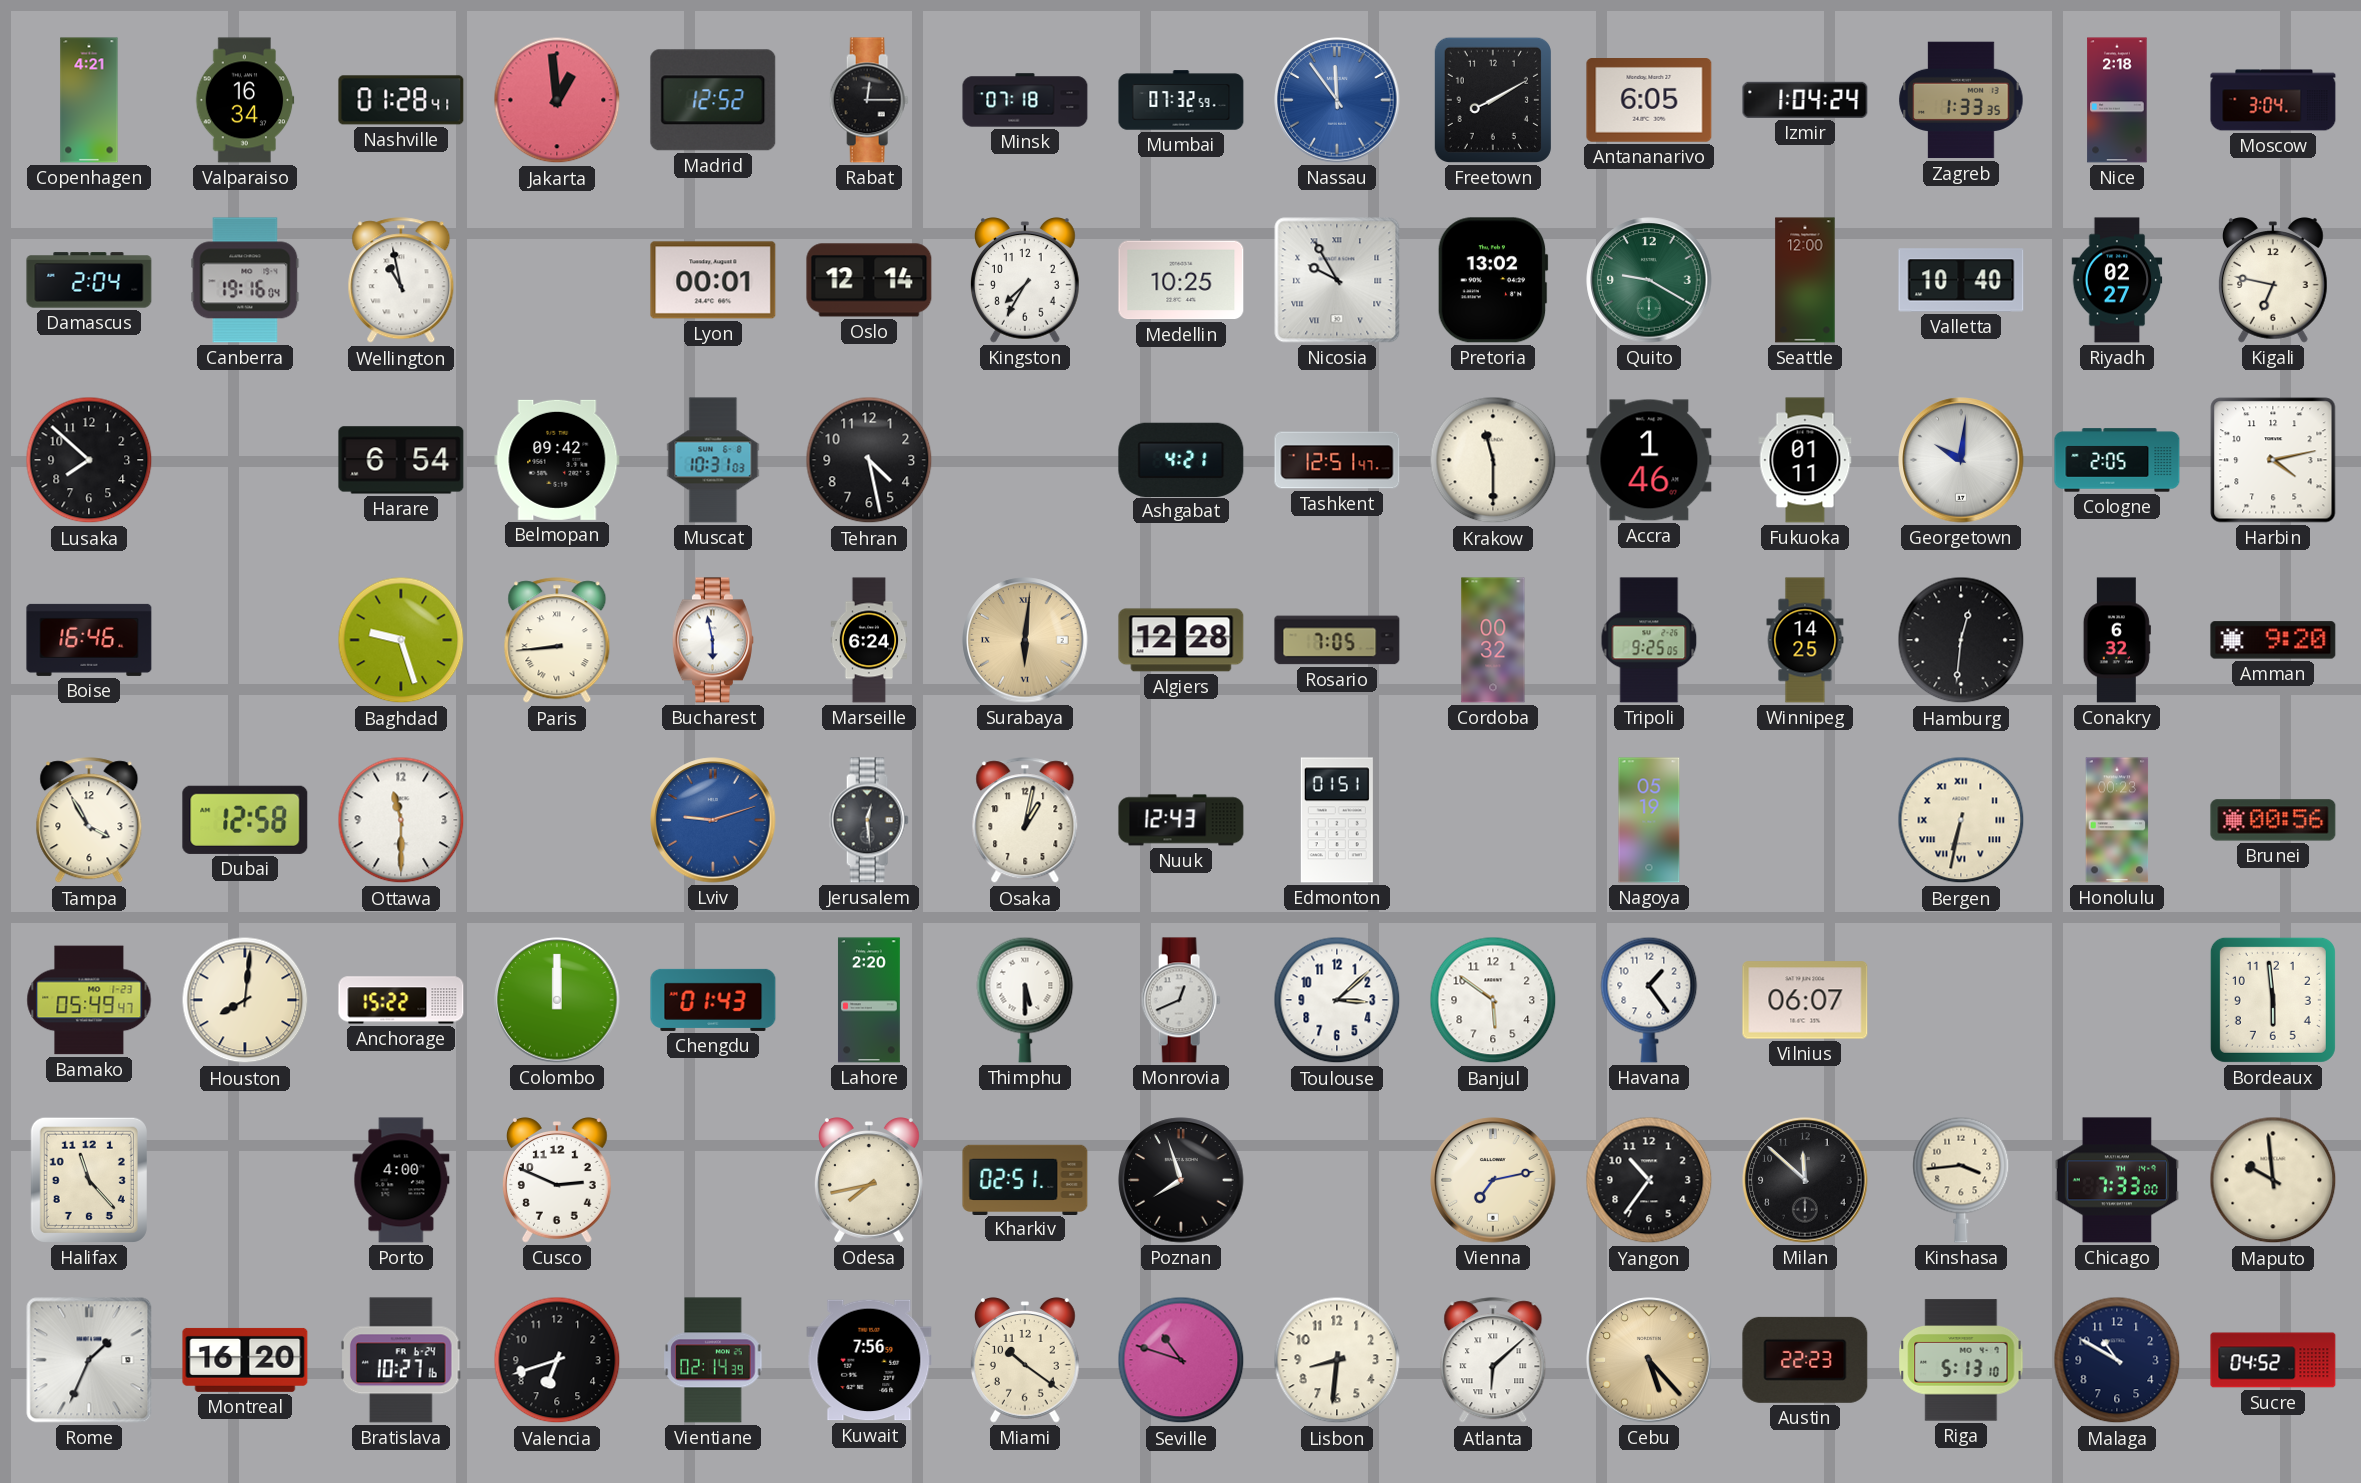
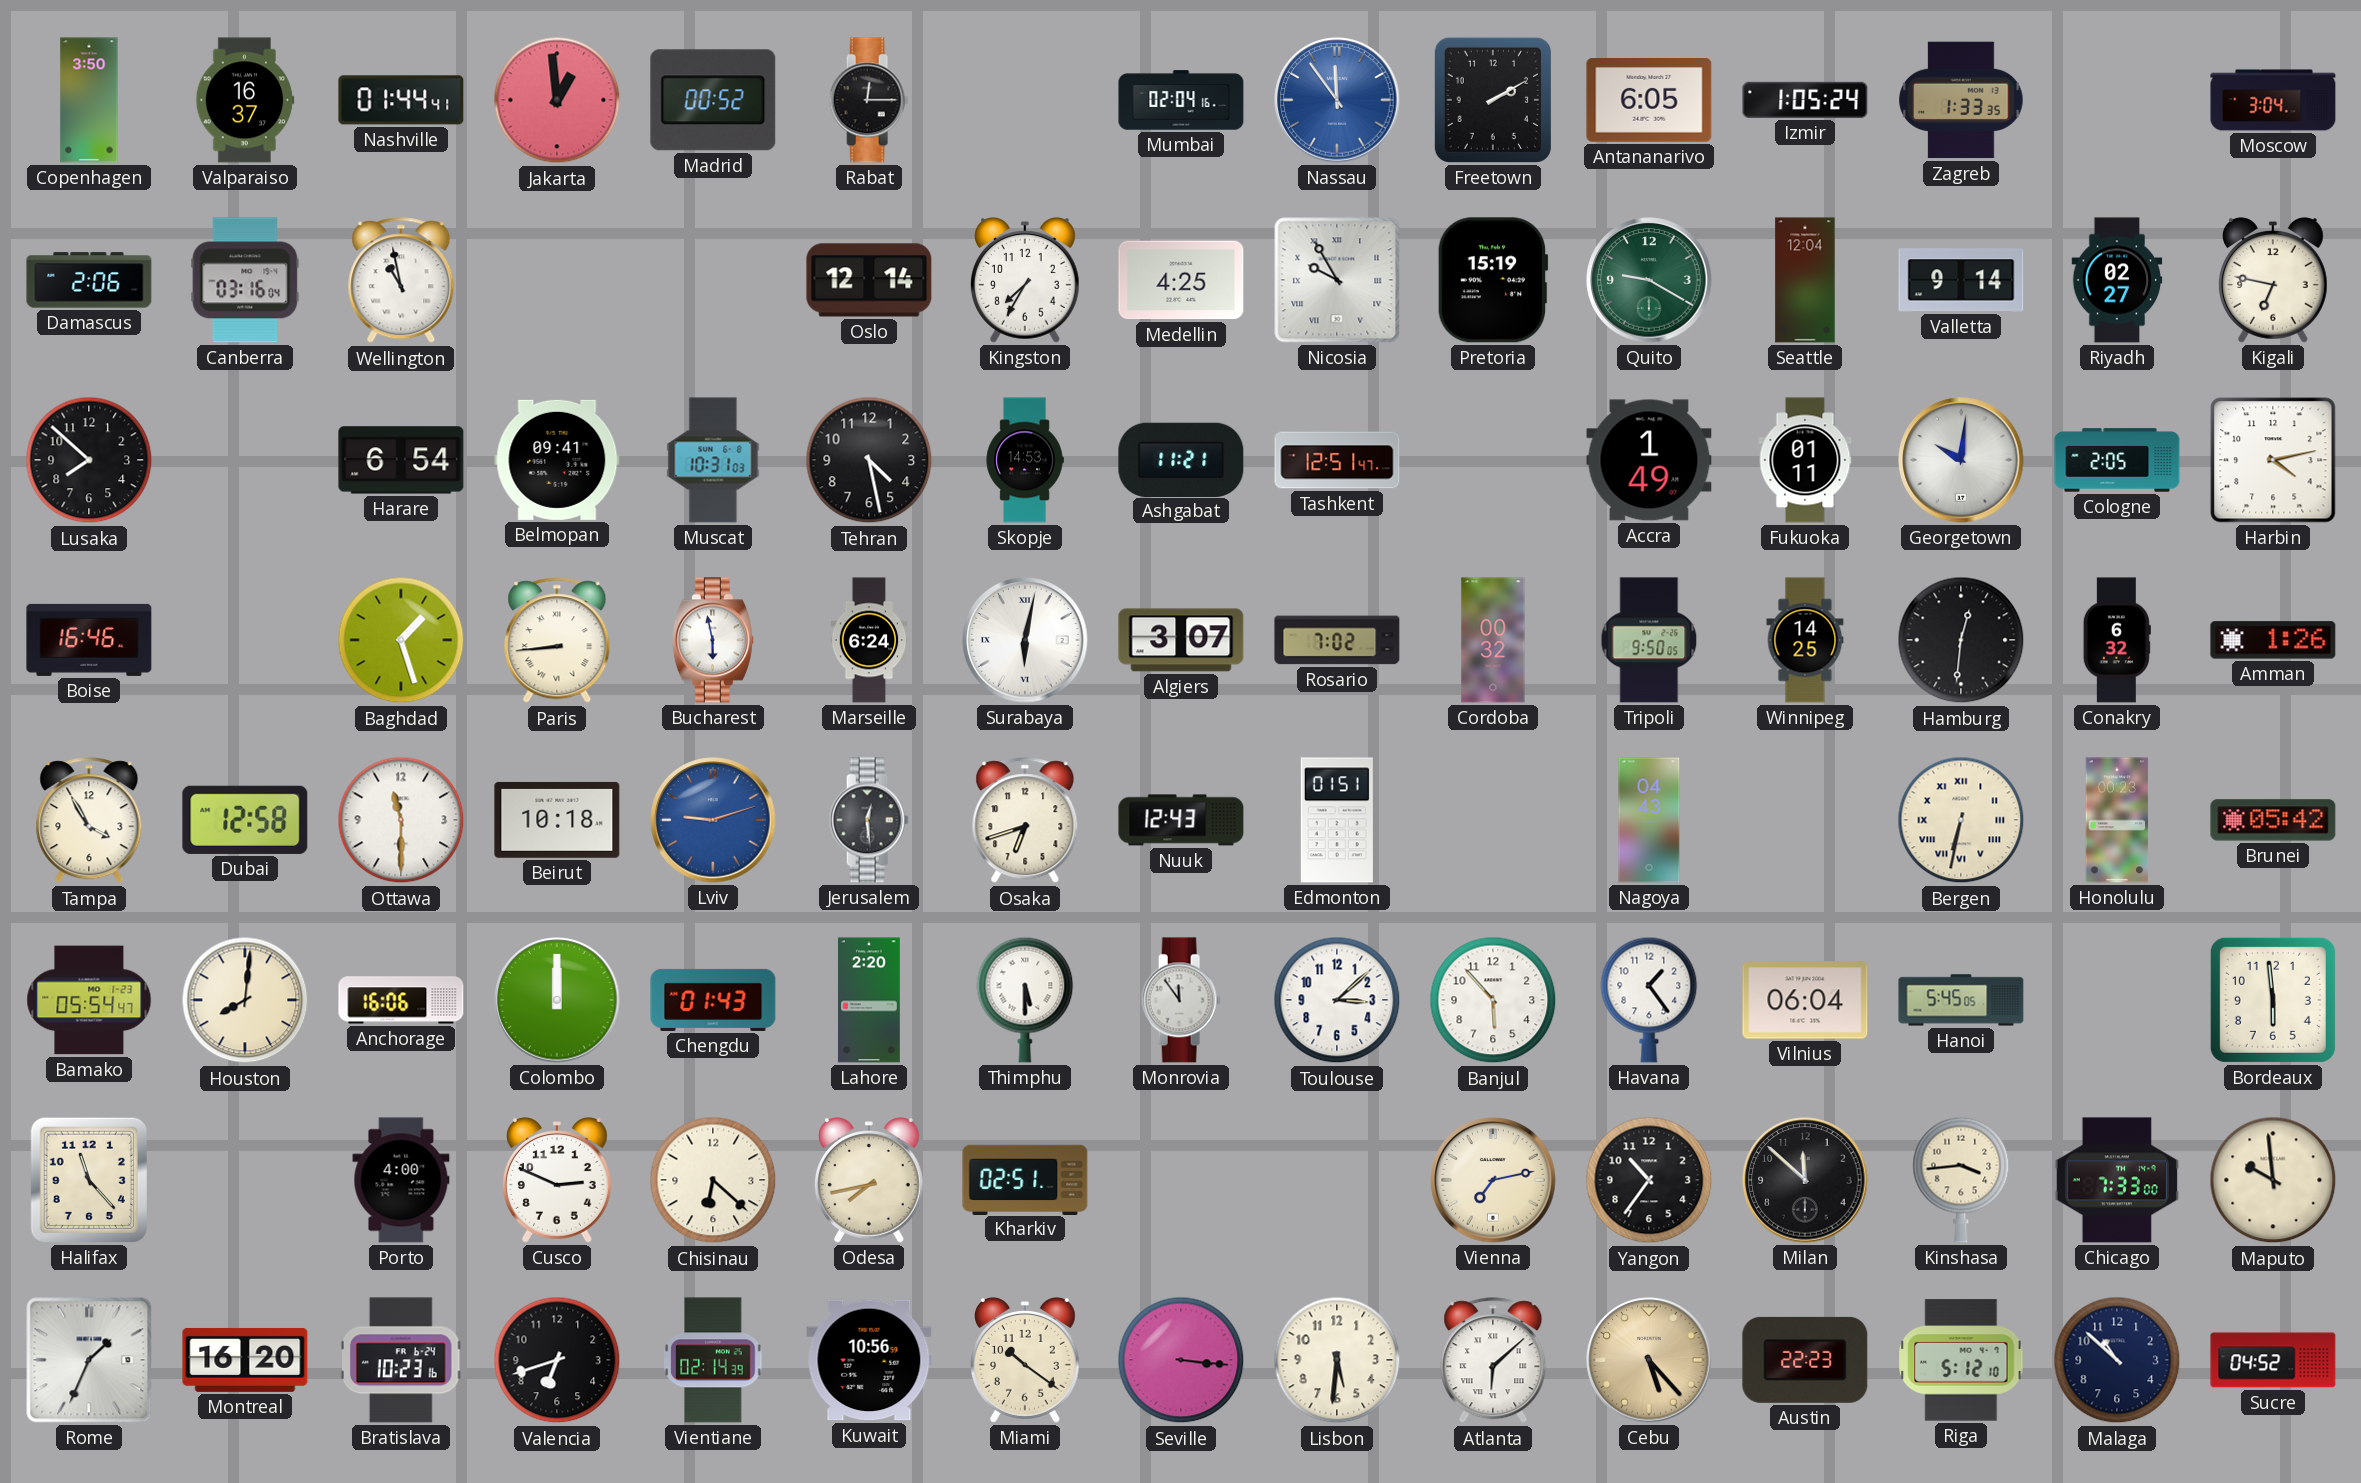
Copenhagen: 4:21 -> 3:50
Valparaiso: 16:34 -> 16:37
Nashville: 01:28 -> 01:44
Madrid: 12:52 -> 00:52
Minsk: 07:18 -> none
Mumbai: 07:32 -> 02:04
Freetown: 8:10 -> 2:10
Izmir: 1:04 -> 1:05
Nice: 2:18 -> none
Damascus: 2:04 -> 2:06
Canberra: 19:16 -> 03:16
Lyon: 00:01 -> none
Medellin: 10:25 -> 4:25
Pretoria: 13:02 -> 15:19
Seattle: 12:00 -> 12:04
Valletta: 10:40 -> 9:14
Belmopan: 09:42 -> 09:41
Skopje: none -> 14:53
Ashgabat: 4:21 -> 11:21
Krakow: 11:30 -> none
Accra: 1:46 -> 1:49
Baghdad: 9:27 -> 1:27
Surabaya: 6:01 -> 6:02
Surabaya dial: champagne -> white
Algiers: 12:28 -> 3:07
Rosario: 7:05 -> 7:02
Tripoli: 9:25 -> 9:50
Amman: 9:20 -> 1:26
Beirut: none -> 10:18
Osaka: 1:02 -> 6:42
Nagoya: 05:19 -> 04:43
Brunei: 00:56 -> 05:42
Bamako: 05:49 -> 05:54
Anchorage: 15:22 -> 16:06
Monrovia: 12:41 -> 11:54
Banjul: 5:51 -> 5:53
Vilnius: 06:07 -> 06:04
Hanoi: none -> 5:45
Chisinau: none -> 6:22
Poznan: 7:57 -> none
Bratislava: 10:27 -> 10:23
Kuwait: 7:56 -> 10:56
Seville: 10:48 -> 3:16
Lisbon: 8:31 -> 5:31
Riga: 5:13 -> 5:12
Malaga: 10:50 -> 10:52
